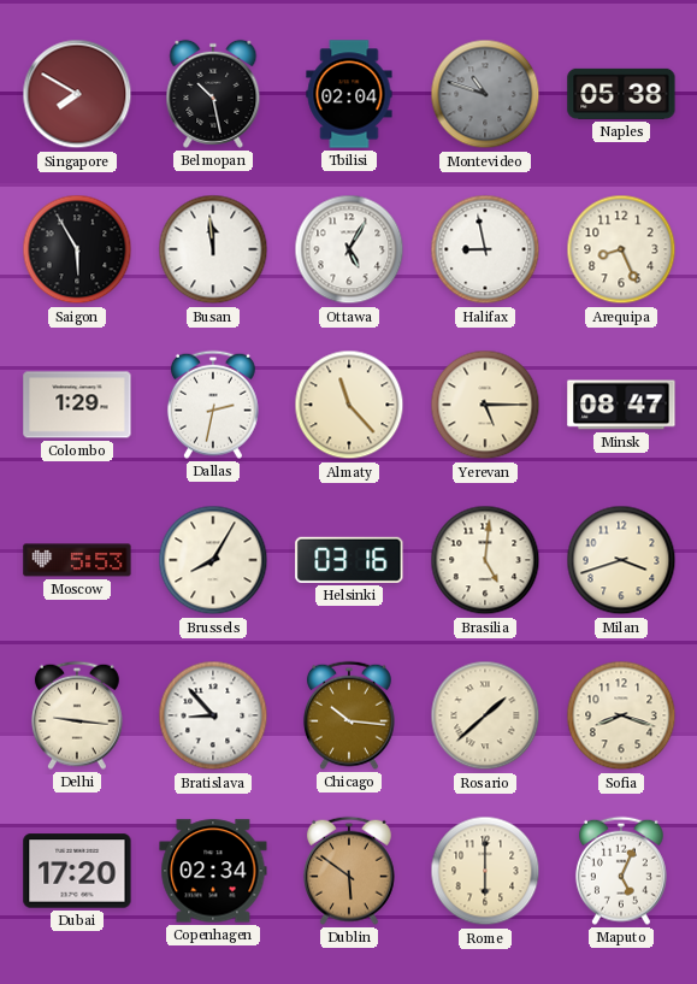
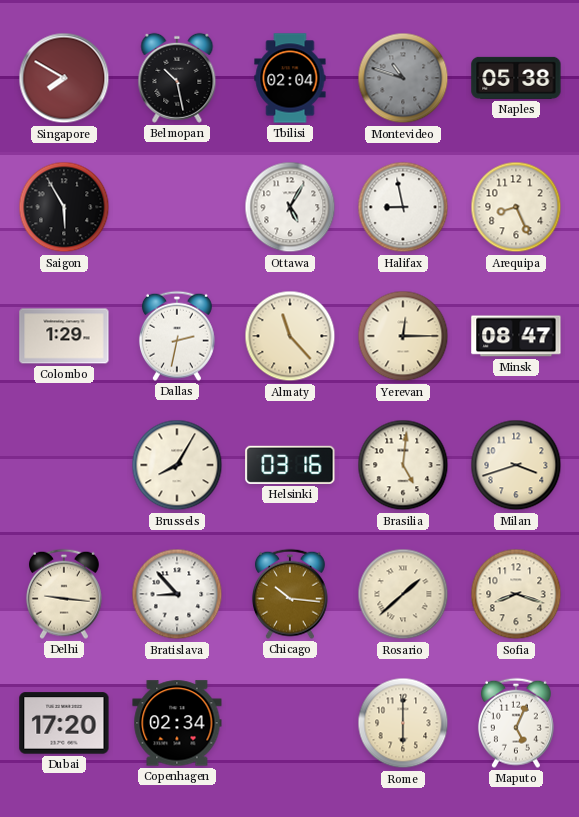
Busan: 11:59 -> none
Yerevan: 5:15 -> 12:15
Moscow: 5:53 -> none
Dublin: 5:51 -> none
